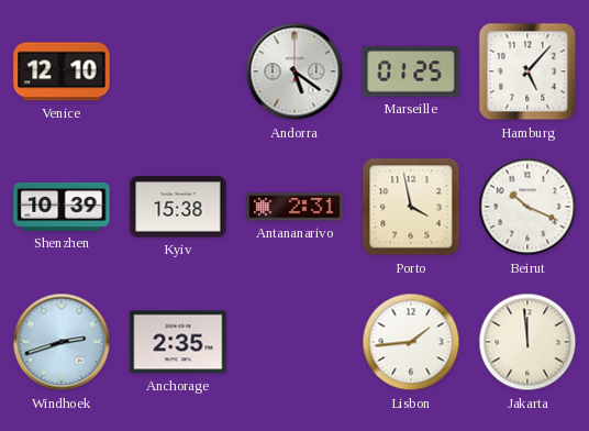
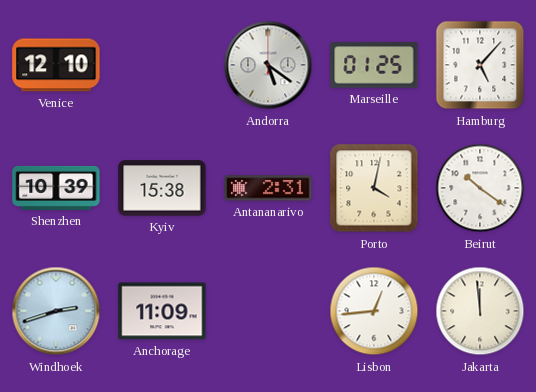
Porto: 3:58 -> 4:02
Beirut: 10:19 -> 10:21
Anchorage: 2:35 -> 11:09
Lisbon: 1:44 -> 12:44
